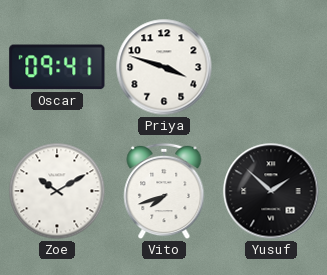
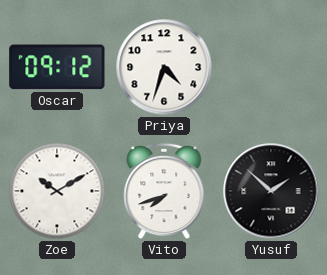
Oscar: 09:41 -> 09:12
Priya: 3:48 -> 4:33
